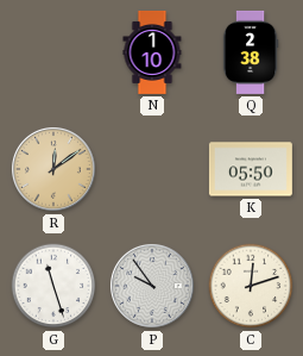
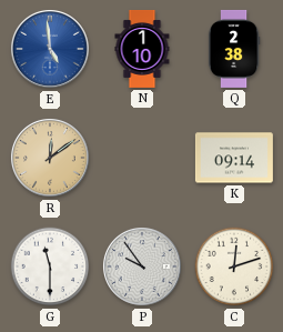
E: none -> 4:59
K: 05:50 -> 09:14
G: 11:27 -> 11:30
